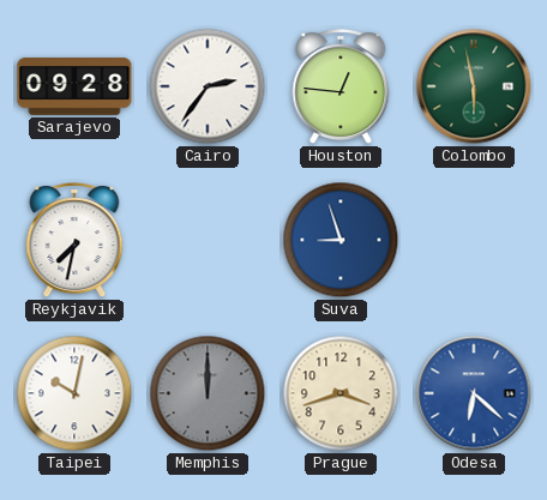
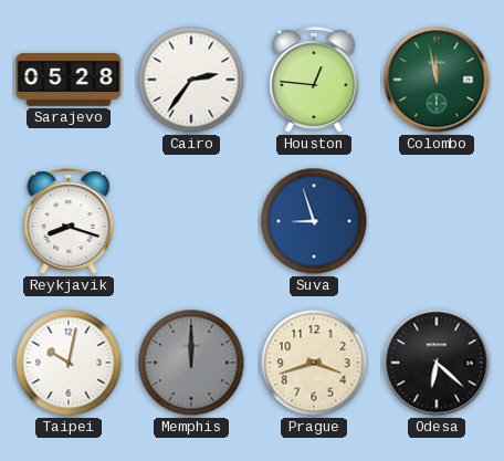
Sarajevo: 09:28 -> 05:28
Colombo: 5:58 -> 11:58
Reykjavik: 7:32 -> 8:18
Odesa dial: blue -> black
